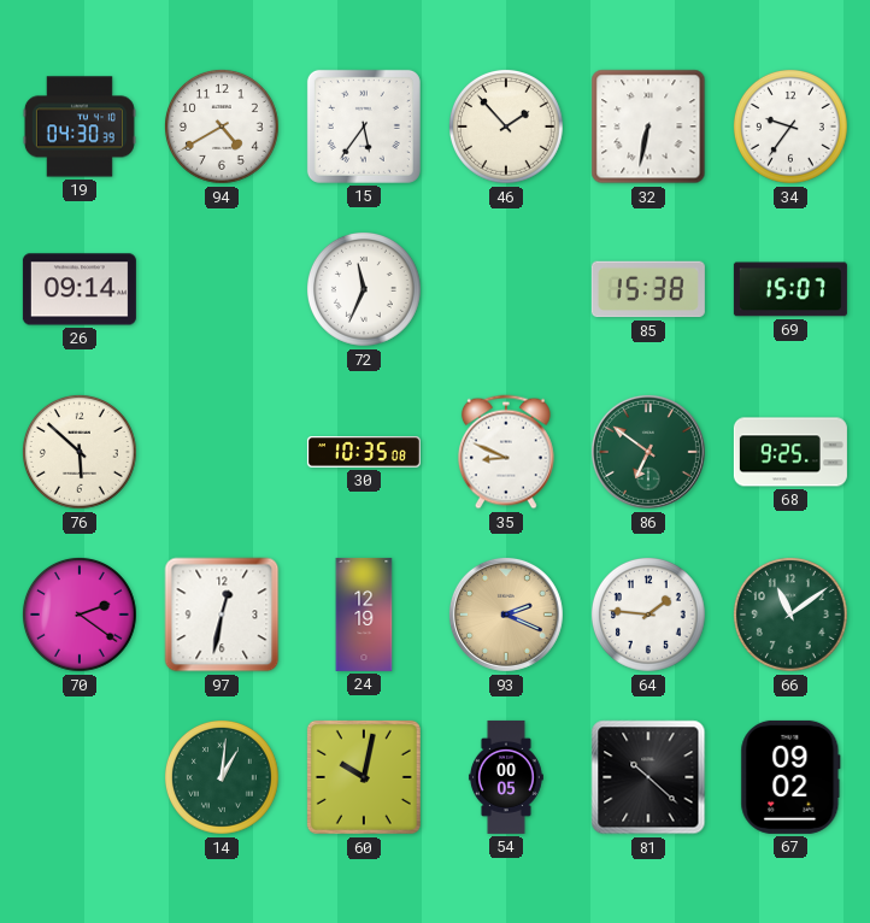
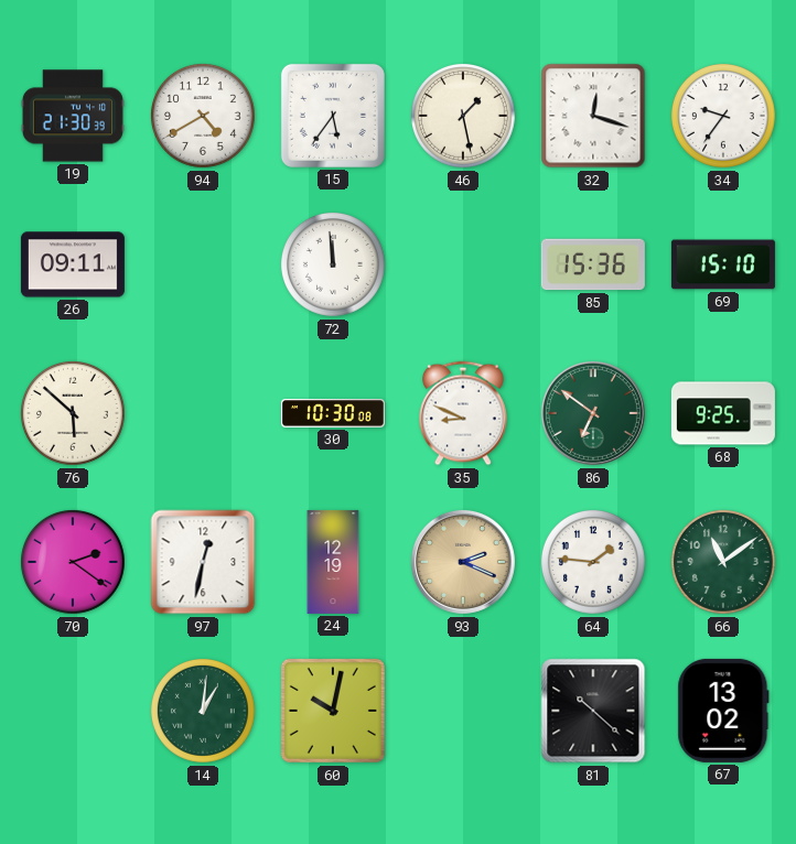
19: 04:30 -> 21:30
46: 1:53 -> 1:28
32: 6:32 -> 12:18
26: 09:14 -> 09:11
72: 11:34 -> 11:59
85: 15:38 -> 15:36
69: 15:07 -> 15:10
30: 10:35 -> 10:30
54: 00:05 -> none
67: 09:02 -> 13:02
